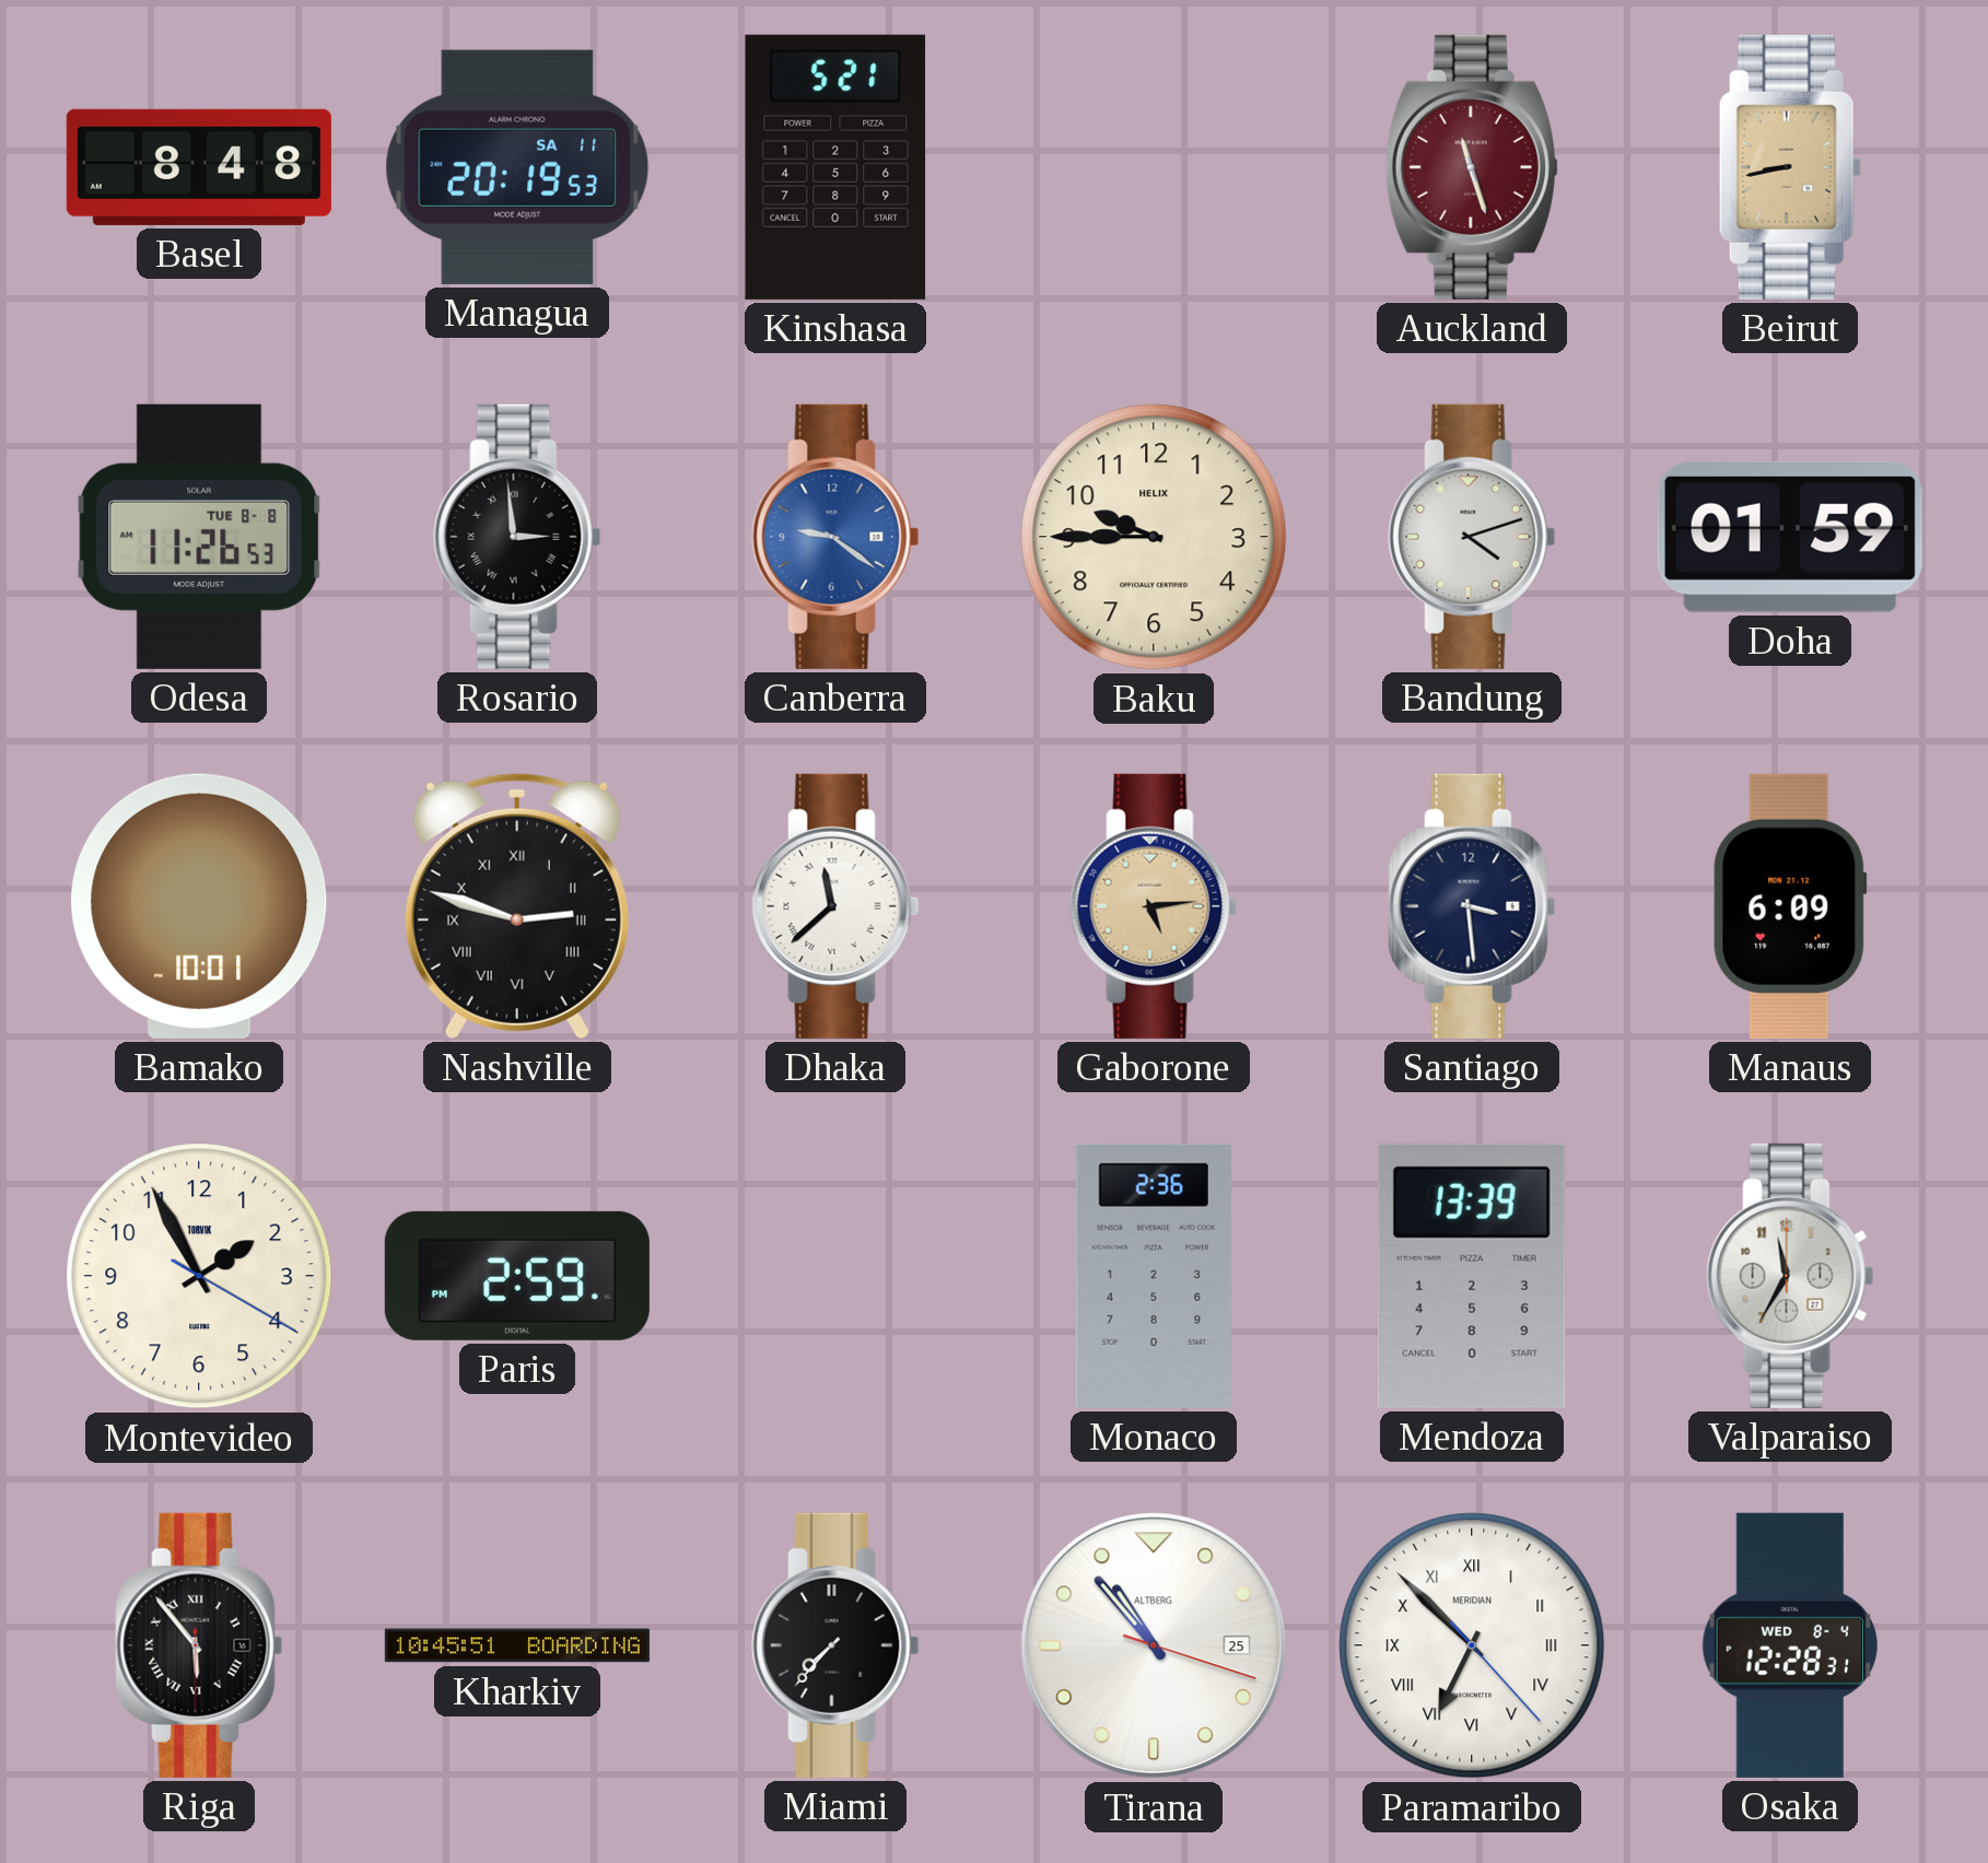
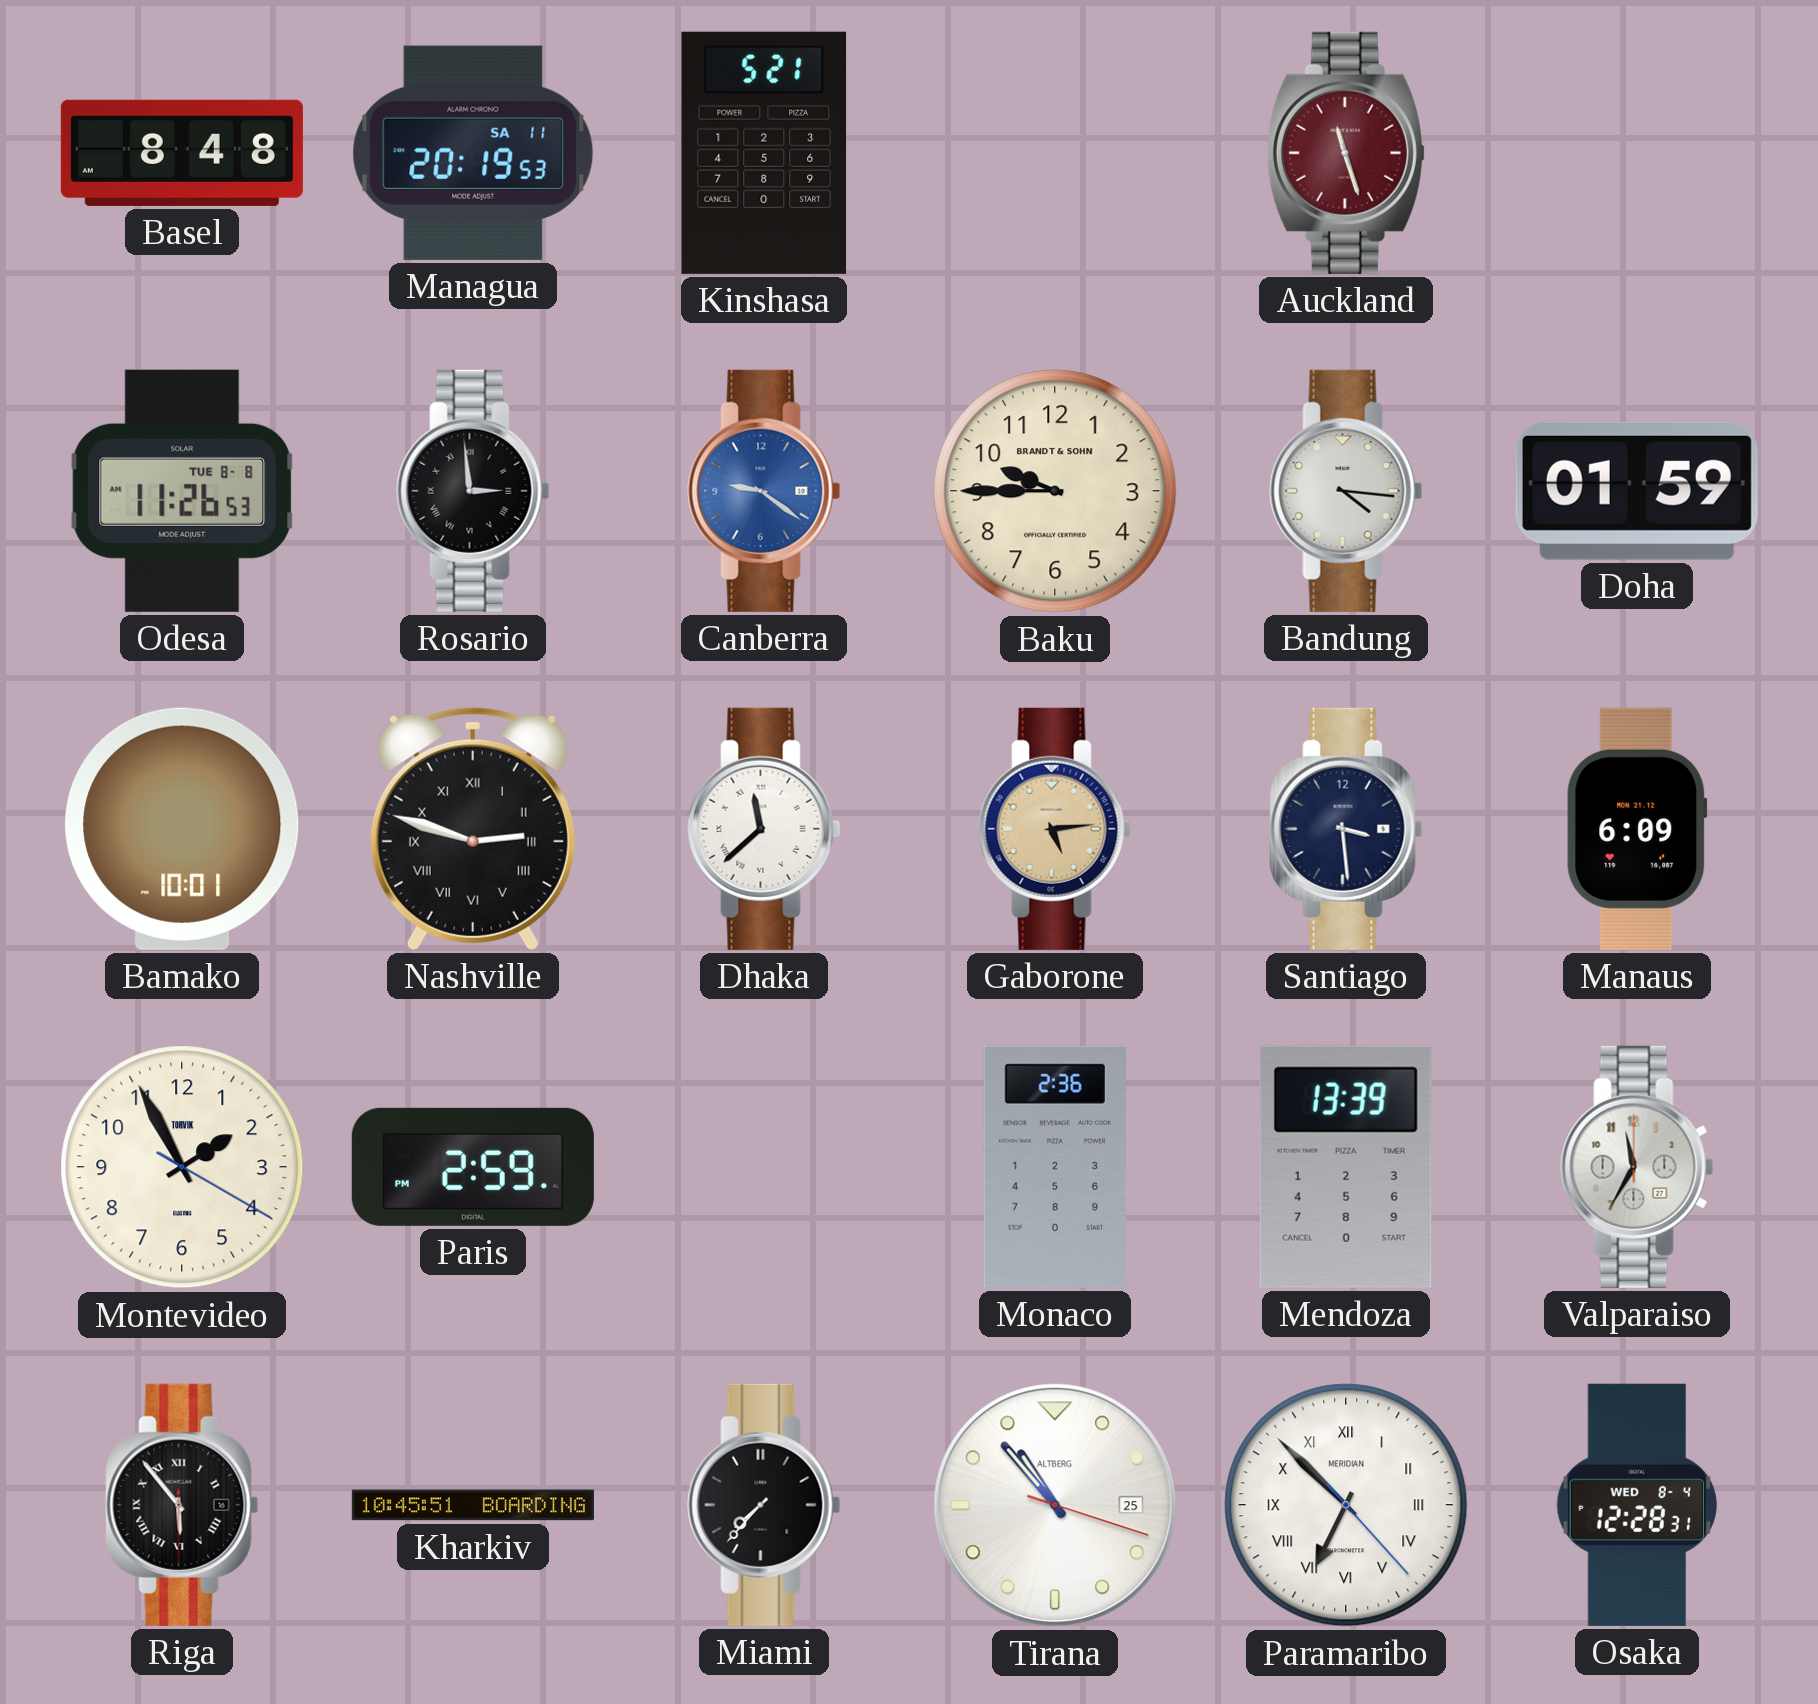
Beirut: 8:43 -> none
Baku brand: HELIX -> BRANDT & SOHN
Bandung: 4:12 -> 4:16
